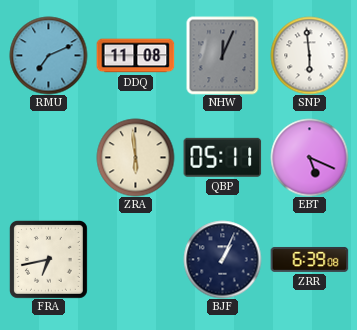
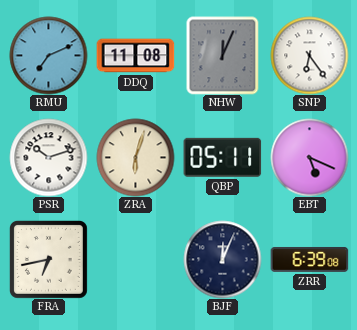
SNP: 5:59 -> 6:24
PSR: none -> 10:12
ZRA: 5:59 -> 6:03
BJF: 1:04 -> 12:04
